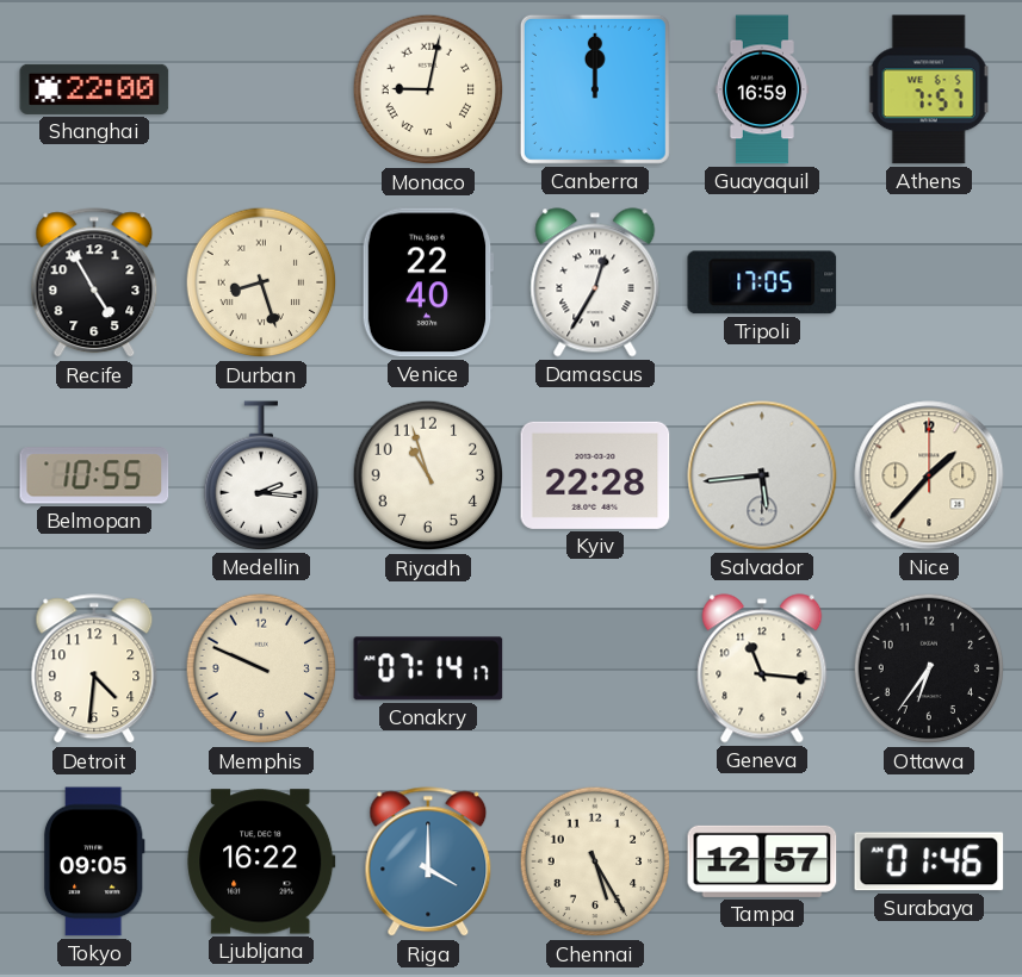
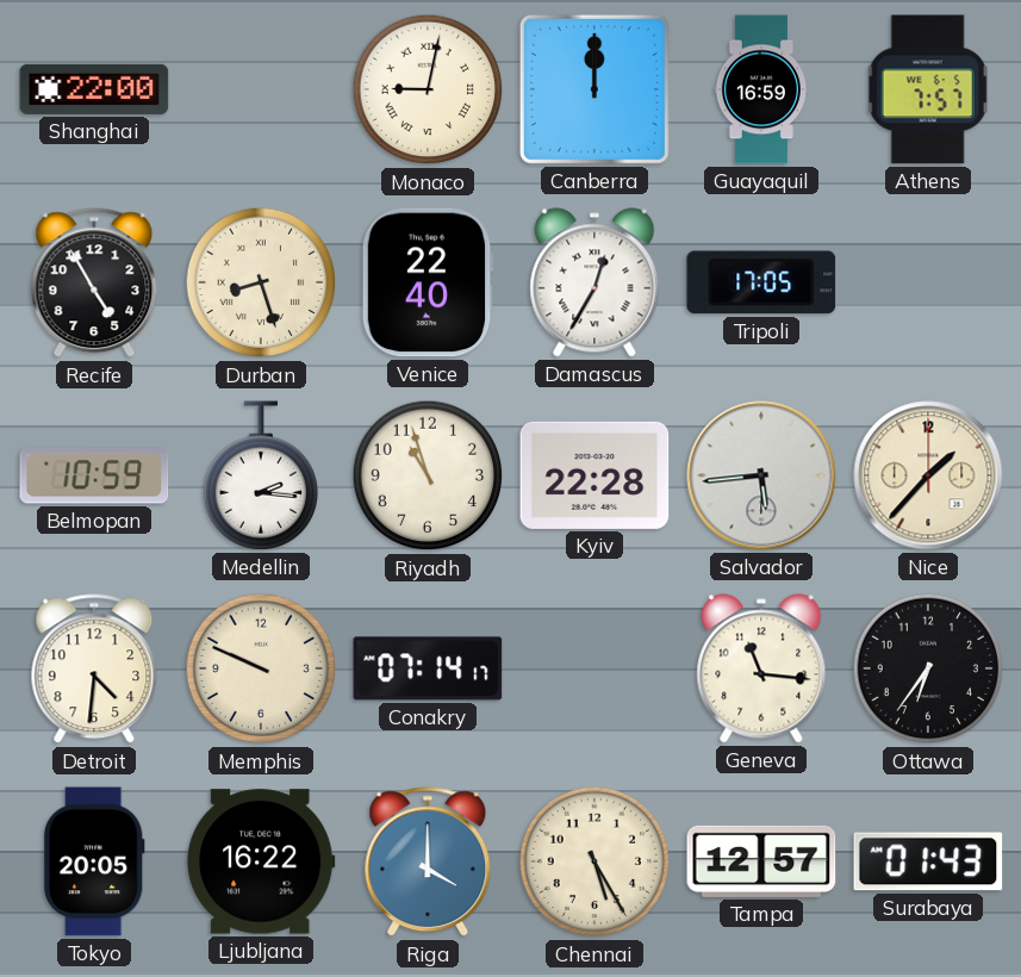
Belmopan: 10:55 -> 10:59
Tokyo: 09:05 -> 20:05
Surabaya: 01:46 -> 01:43
